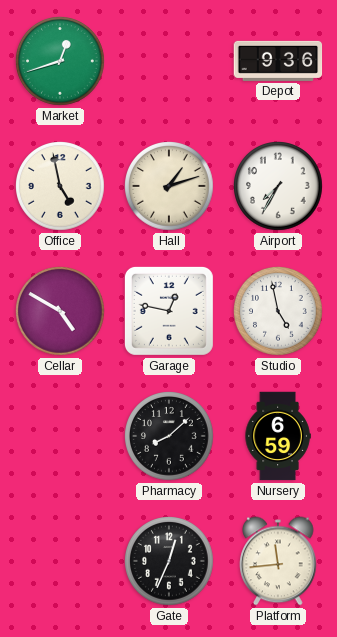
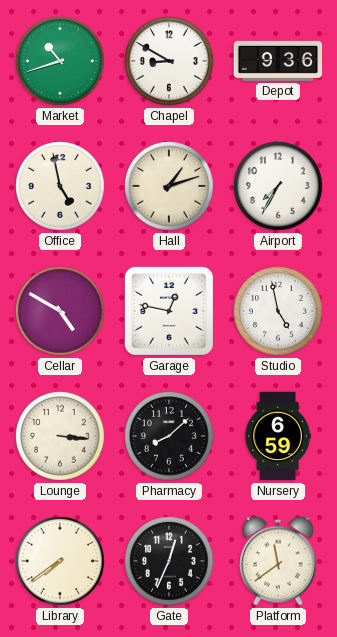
Market: 12:42 -> 10:42
Chapel: none -> 8:50
Lounge: none -> 3:16
Library: none -> 7:39
Platform: 11:44 -> 11:39
